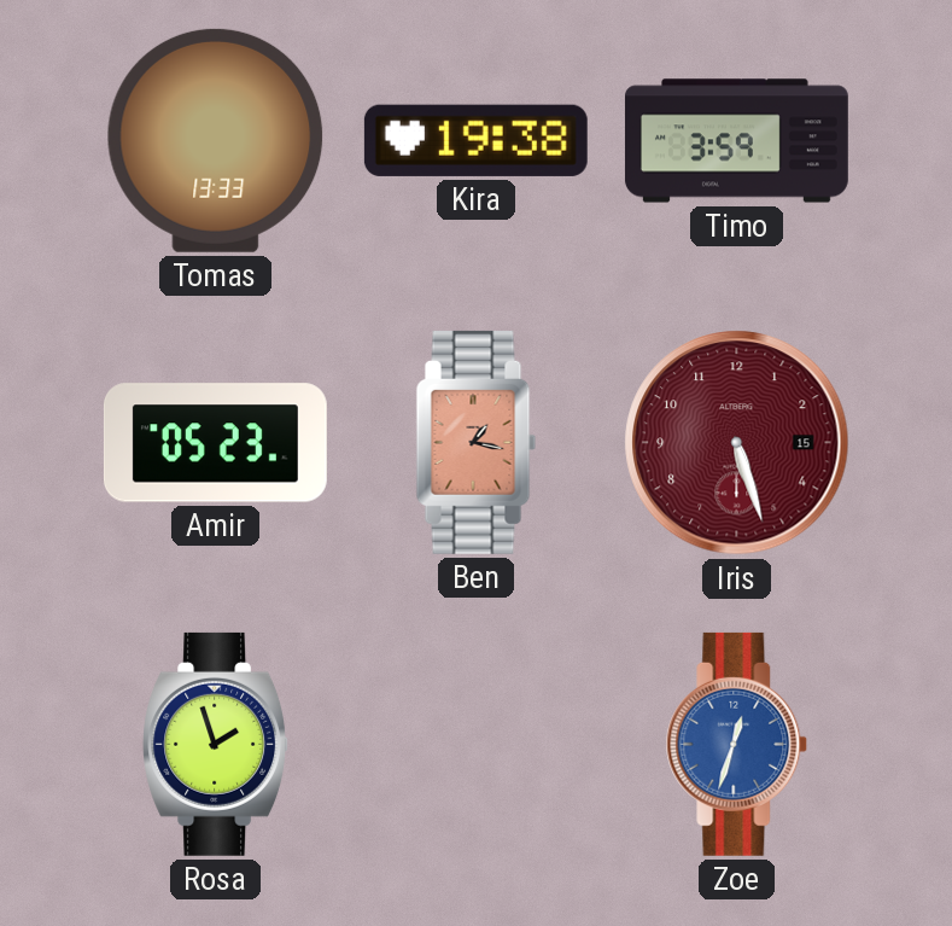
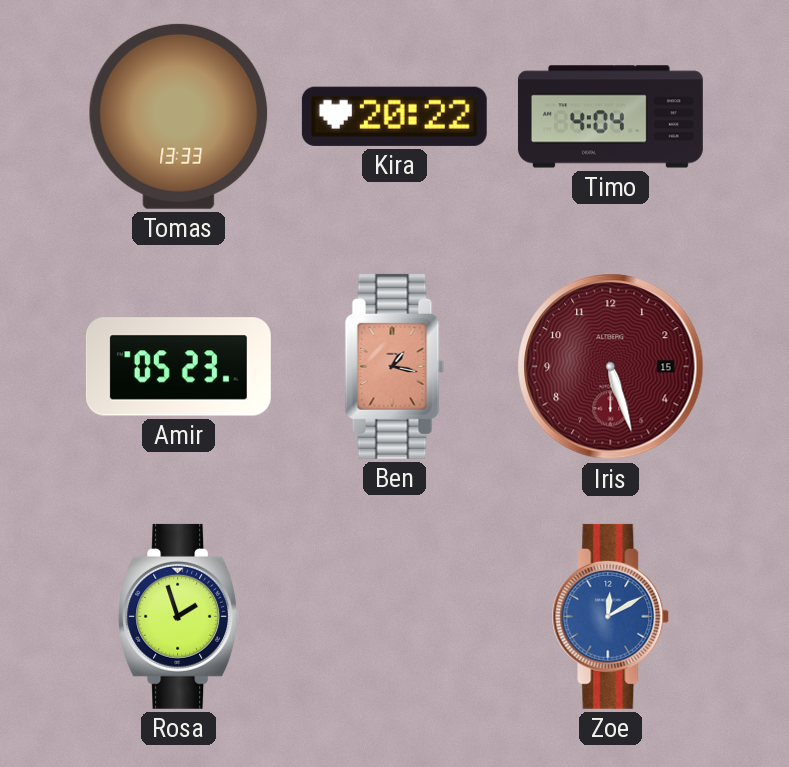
Kira: 19:38 -> 20:22
Timo: 3:59 -> 4:04
Zoe: 12:33 -> 12:10
